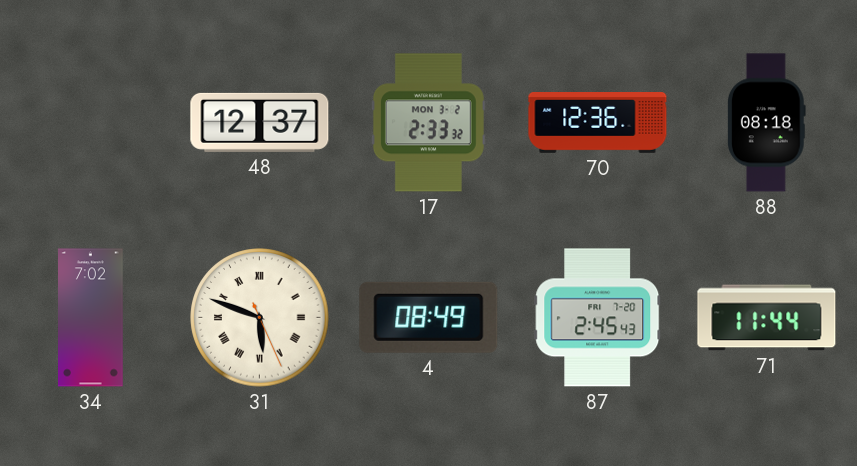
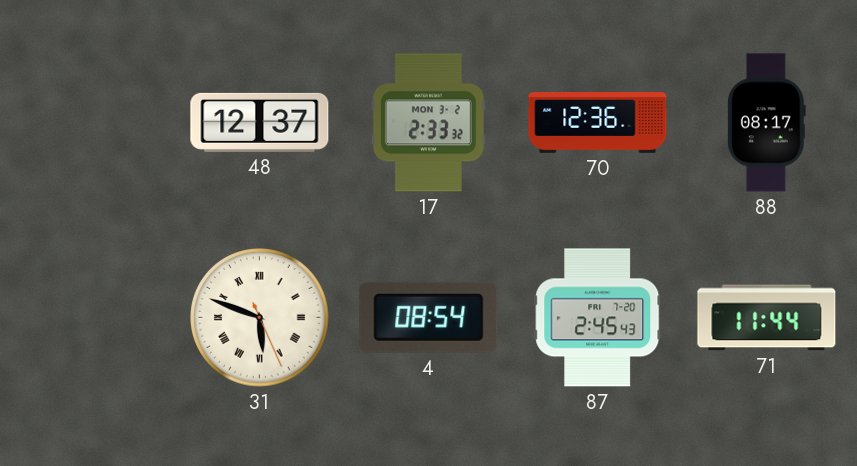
88: 08:18 -> 08:17
34: 7:02 -> none
4: 08:49 -> 08:54
